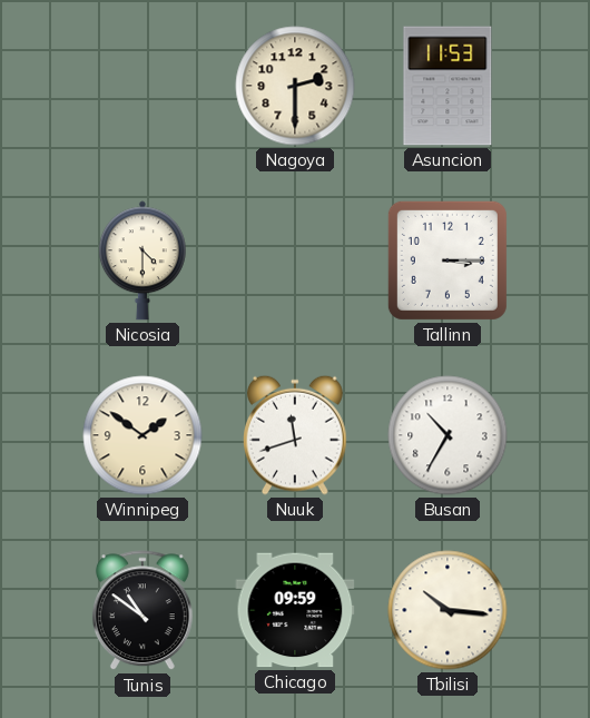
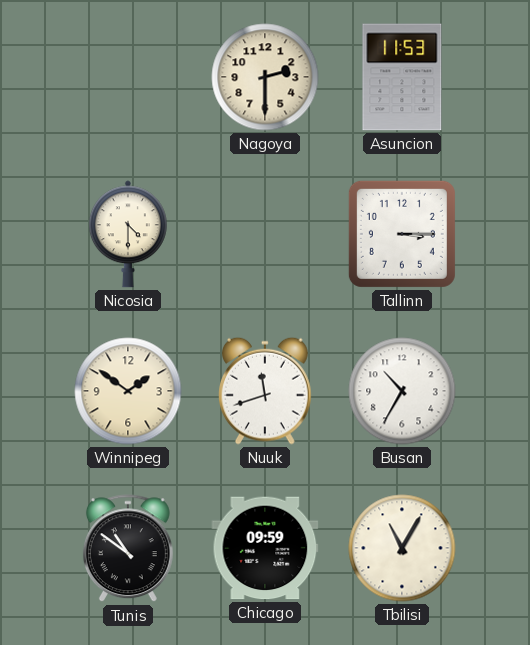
Tbilisi: 10:16 -> 11:05
